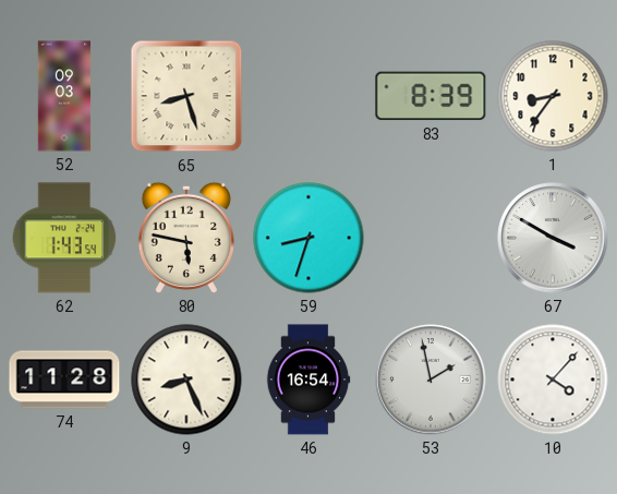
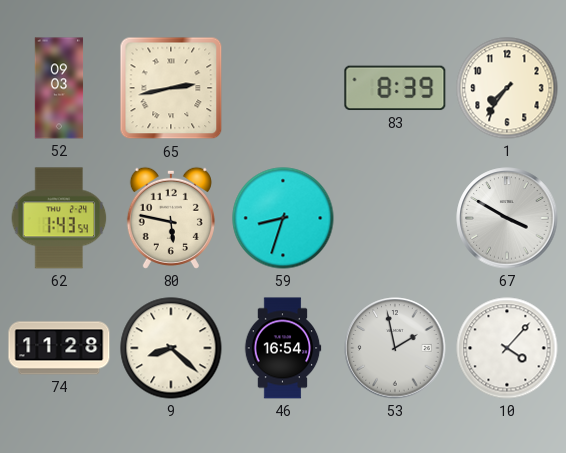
65: 8:27 -> 2:43
1: 8:36 -> 7:36
9: 8:26 -> 8:22
